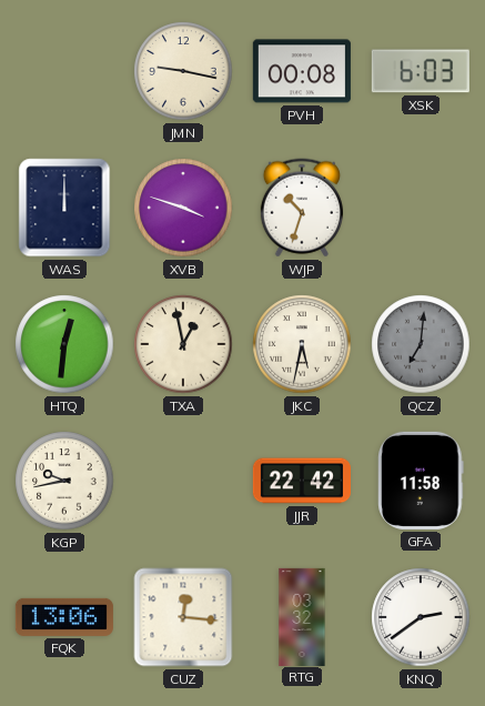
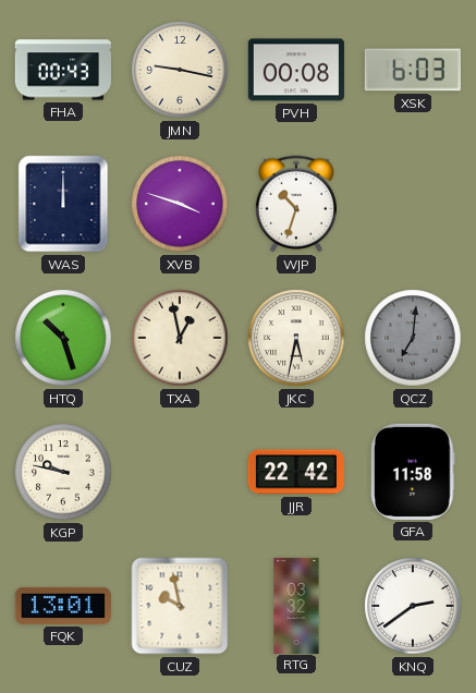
FHA: none -> 00:43
HTQ: 12:31 -> 10:27
KGP: 9:43 -> 9:47
FQK: 13:06 -> 13:01
CUZ: 12:16 -> 9:58
